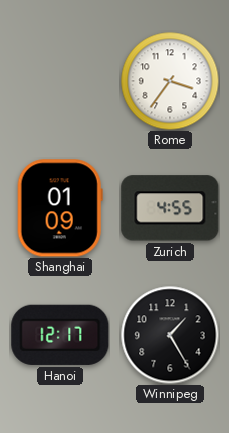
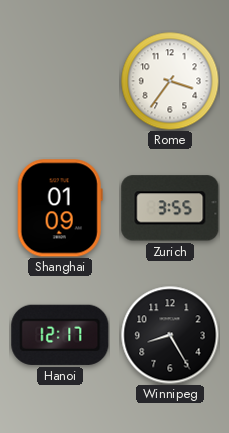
Zurich: 4:55 -> 3:55
Winnipeg: 1:25 -> 8:25
